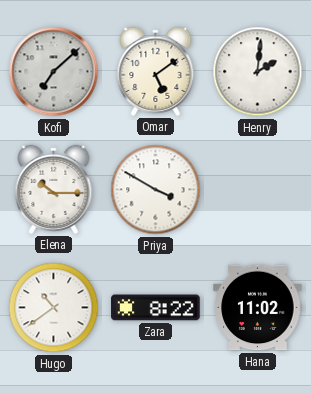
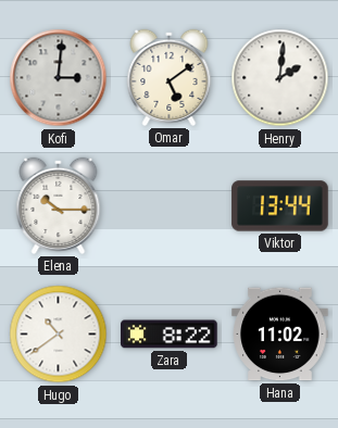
Kofi: 7:08 -> 3:01
Priya: 3:50 -> none
Viktor: none -> 13:44
